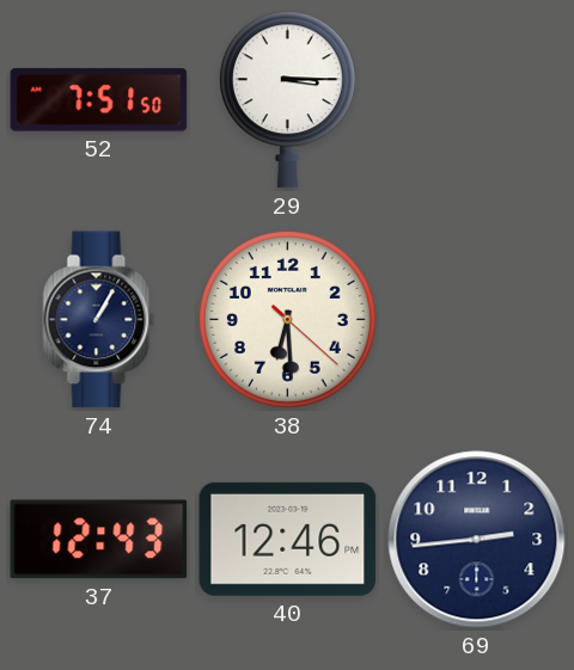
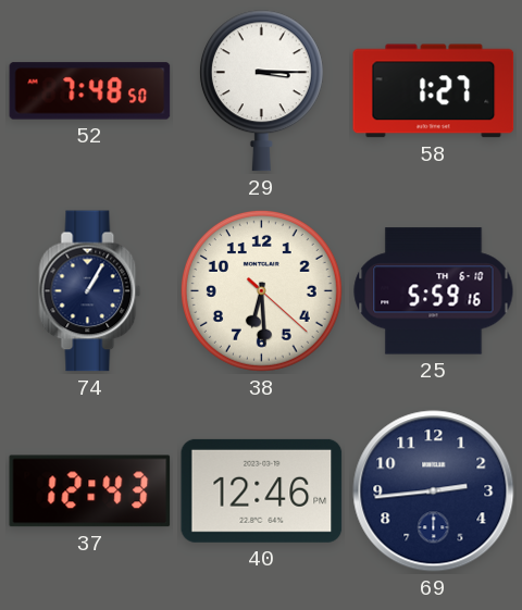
52: 7:51 -> 7:48
58: none -> 1:27
25: none -> 5:59
